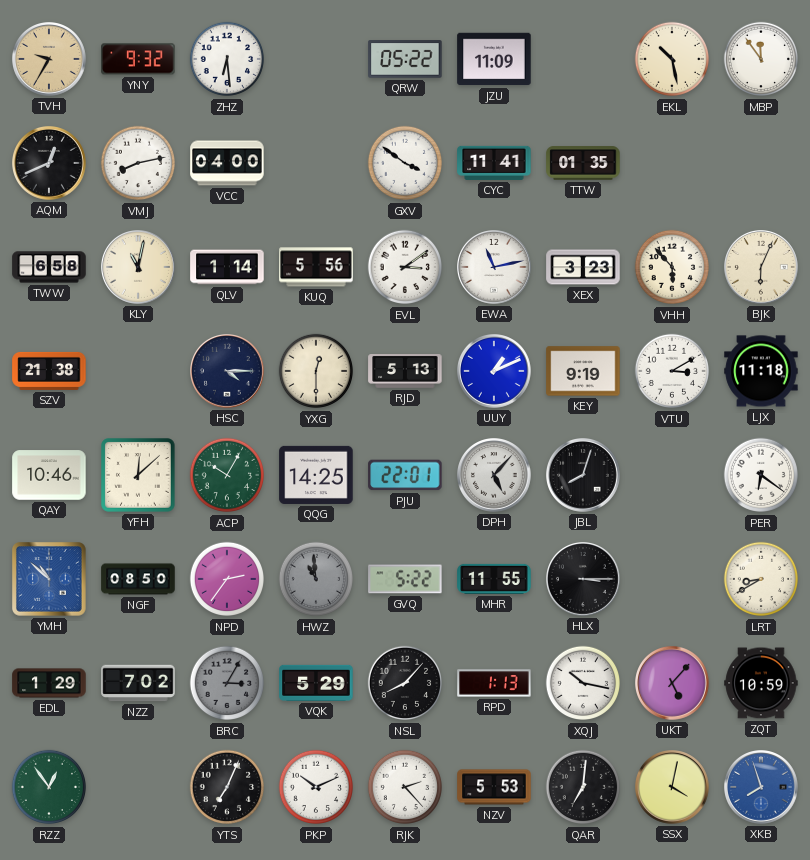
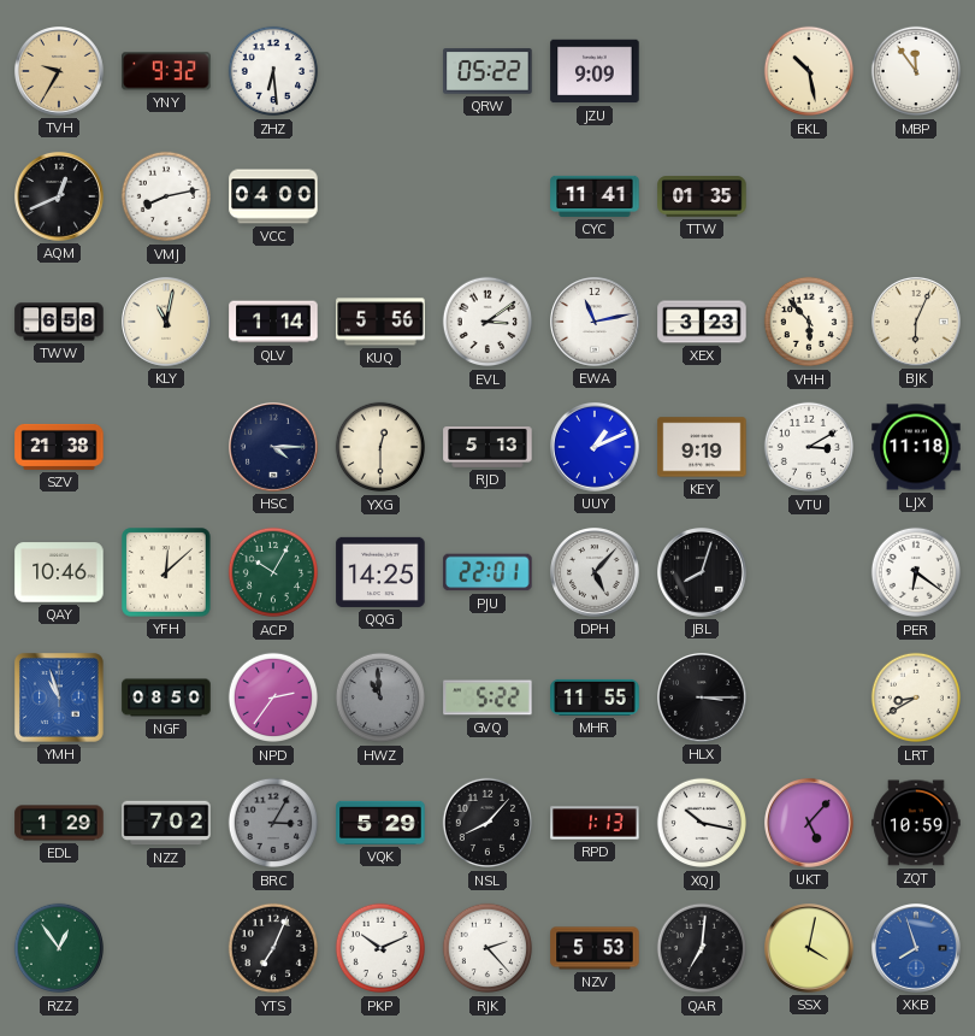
JZU: 11:09 -> 9:09
GXV: 3:51 -> none
YMH: 10:52 -> 10:57
